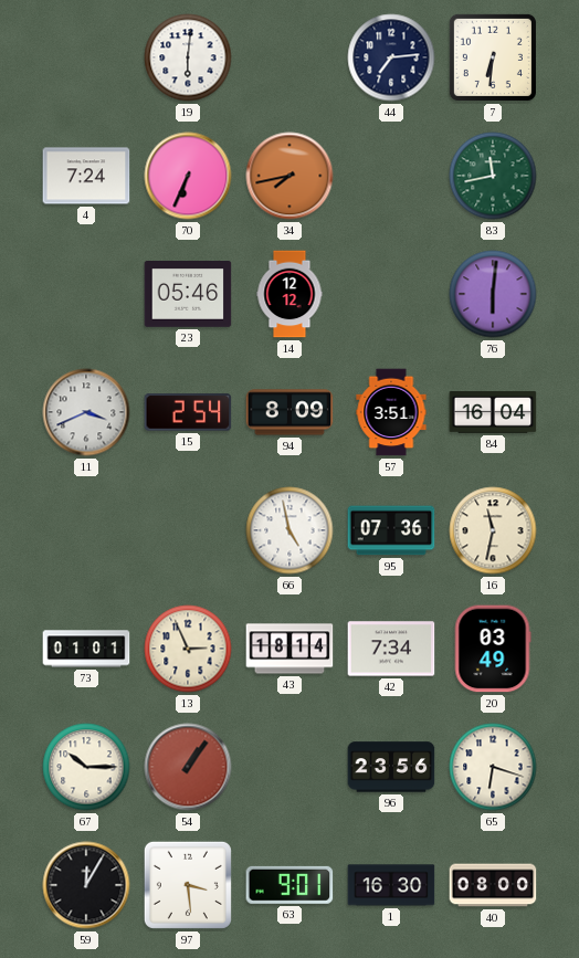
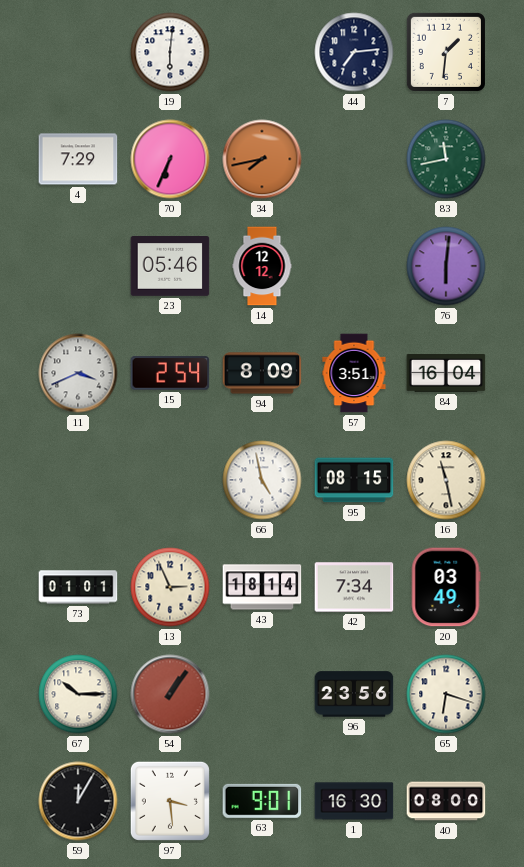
7: 6:31 -> 1:31
4: 7:24 -> 7:29
95: 07:36 -> 08:15
16: 11:32 -> 11:28
